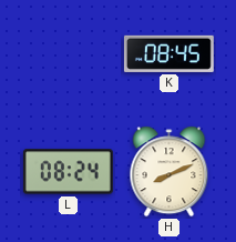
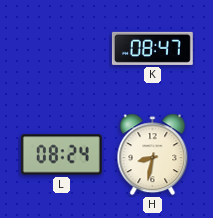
K: 08:45 -> 08:47
H: 8:11 -> 8:32
